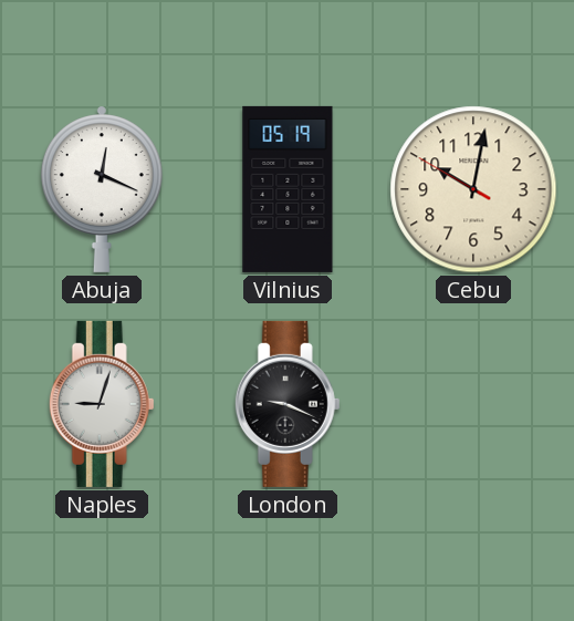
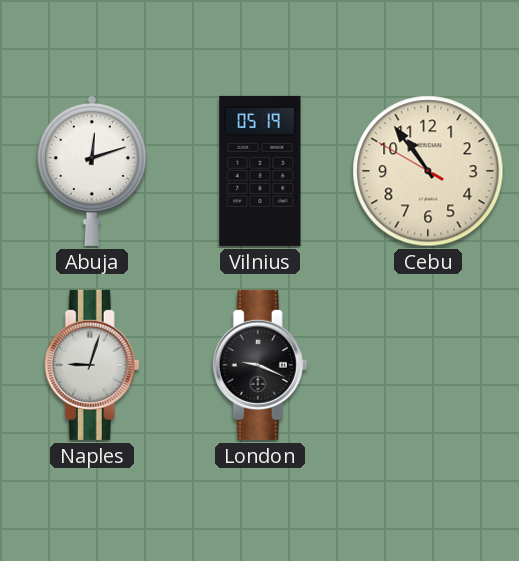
Abuja: 12:19 -> 12:12
Cebu: 10:01 -> 10:53
